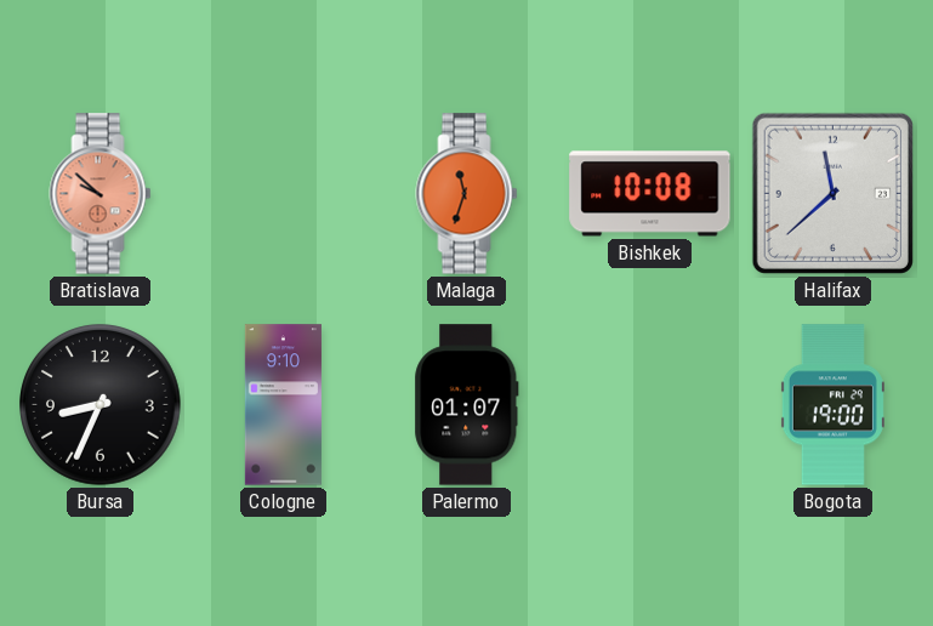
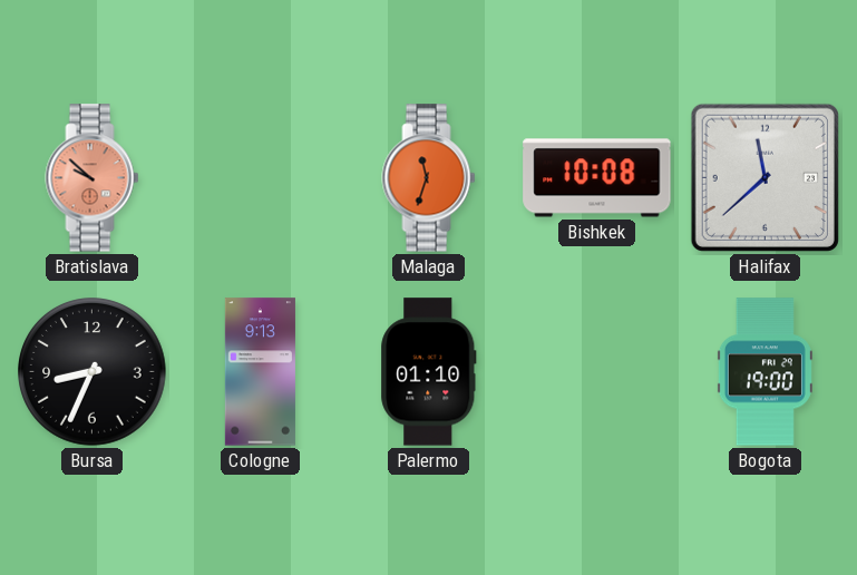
Cologne: 9:10 -> 9:13
Palermo: 01:07 -> 01:10
